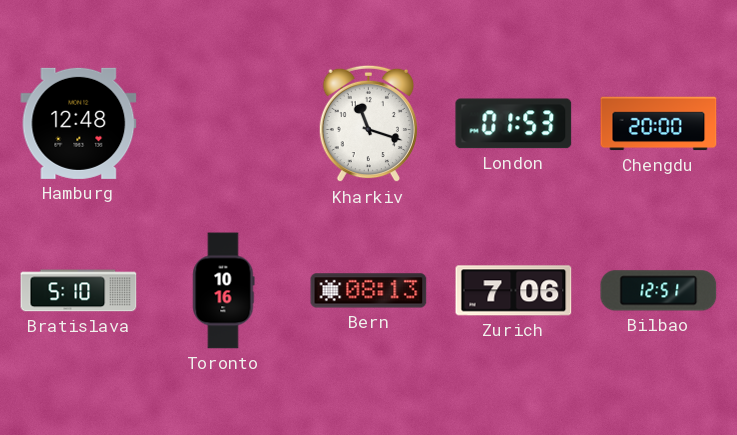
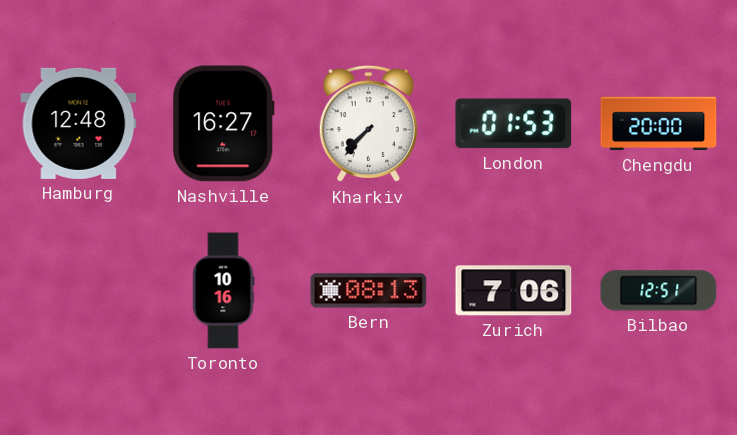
Nashville: none -> 16:27
Kharkiv: 11:18 -> 7:37
Bratislava: 5:10 -> none
